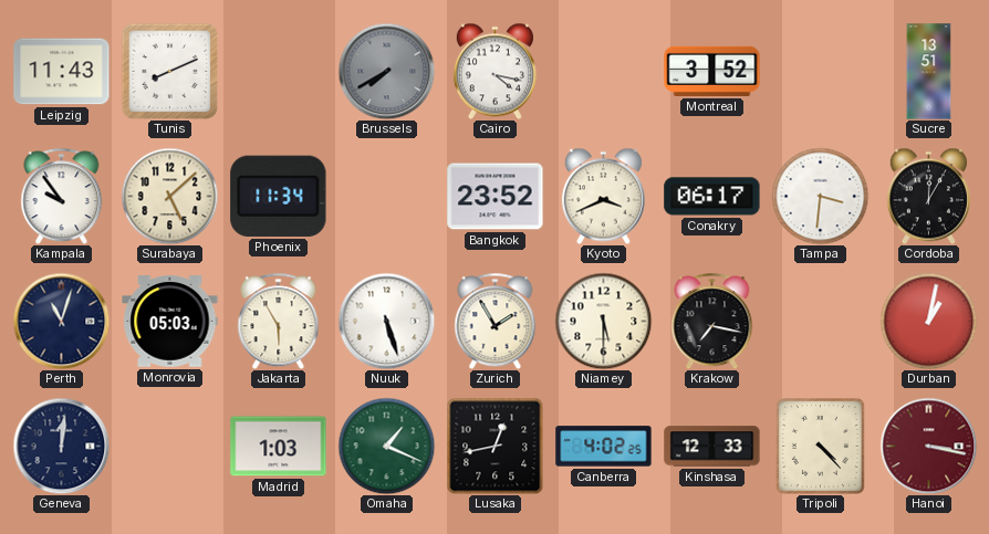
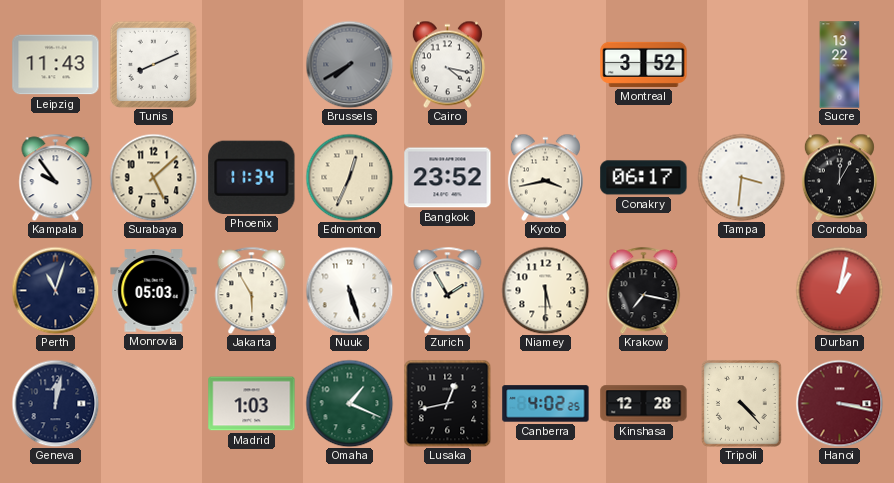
Sucre: 13:51 -> 13:22
Edmonton: none -> 12:34
Kyoto: 3:41 -> 3:43
Geneva: 12:01 -> 12:02
Kinshasa: 12:33 -> 12:28
